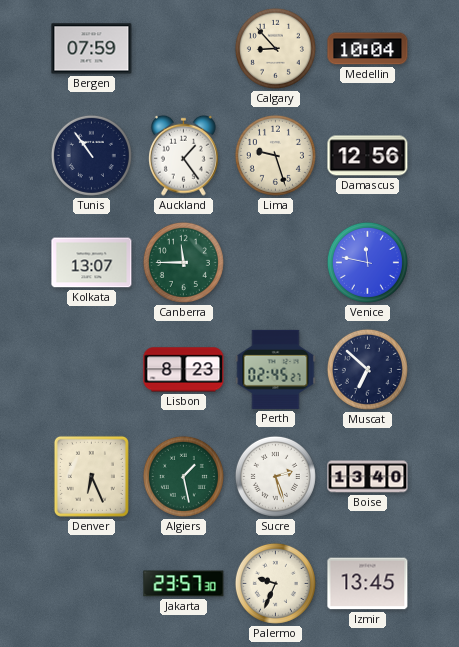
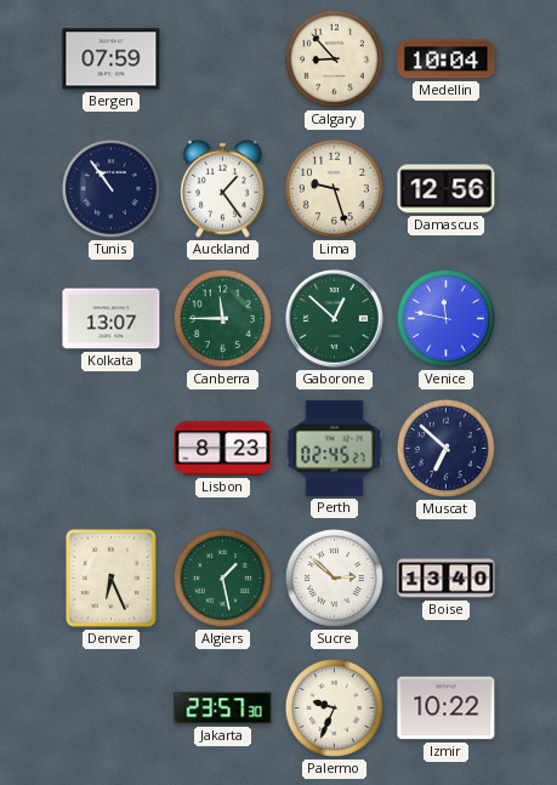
Gaborone: none -> 12:52
Sucre: 2:27 -> 2:52
Izmir: 13:45 -> 10:22
